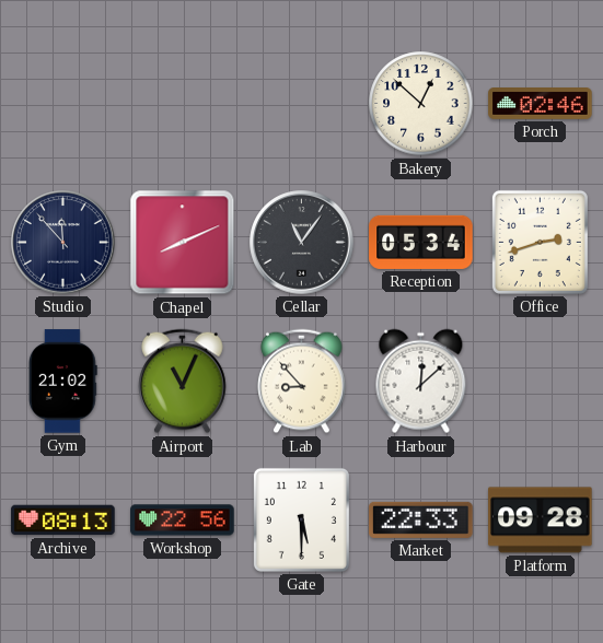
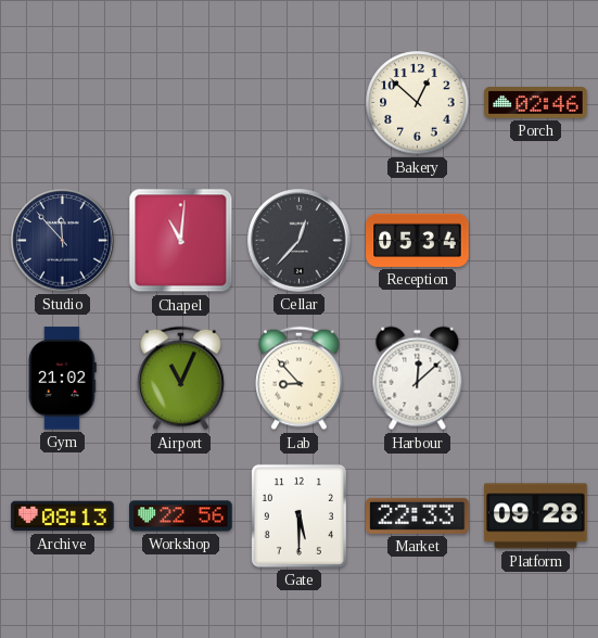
Chapel: 8:11 -> 11:01
Cellar: 11:06 -> 12:37
Office: 2:42 -> none
